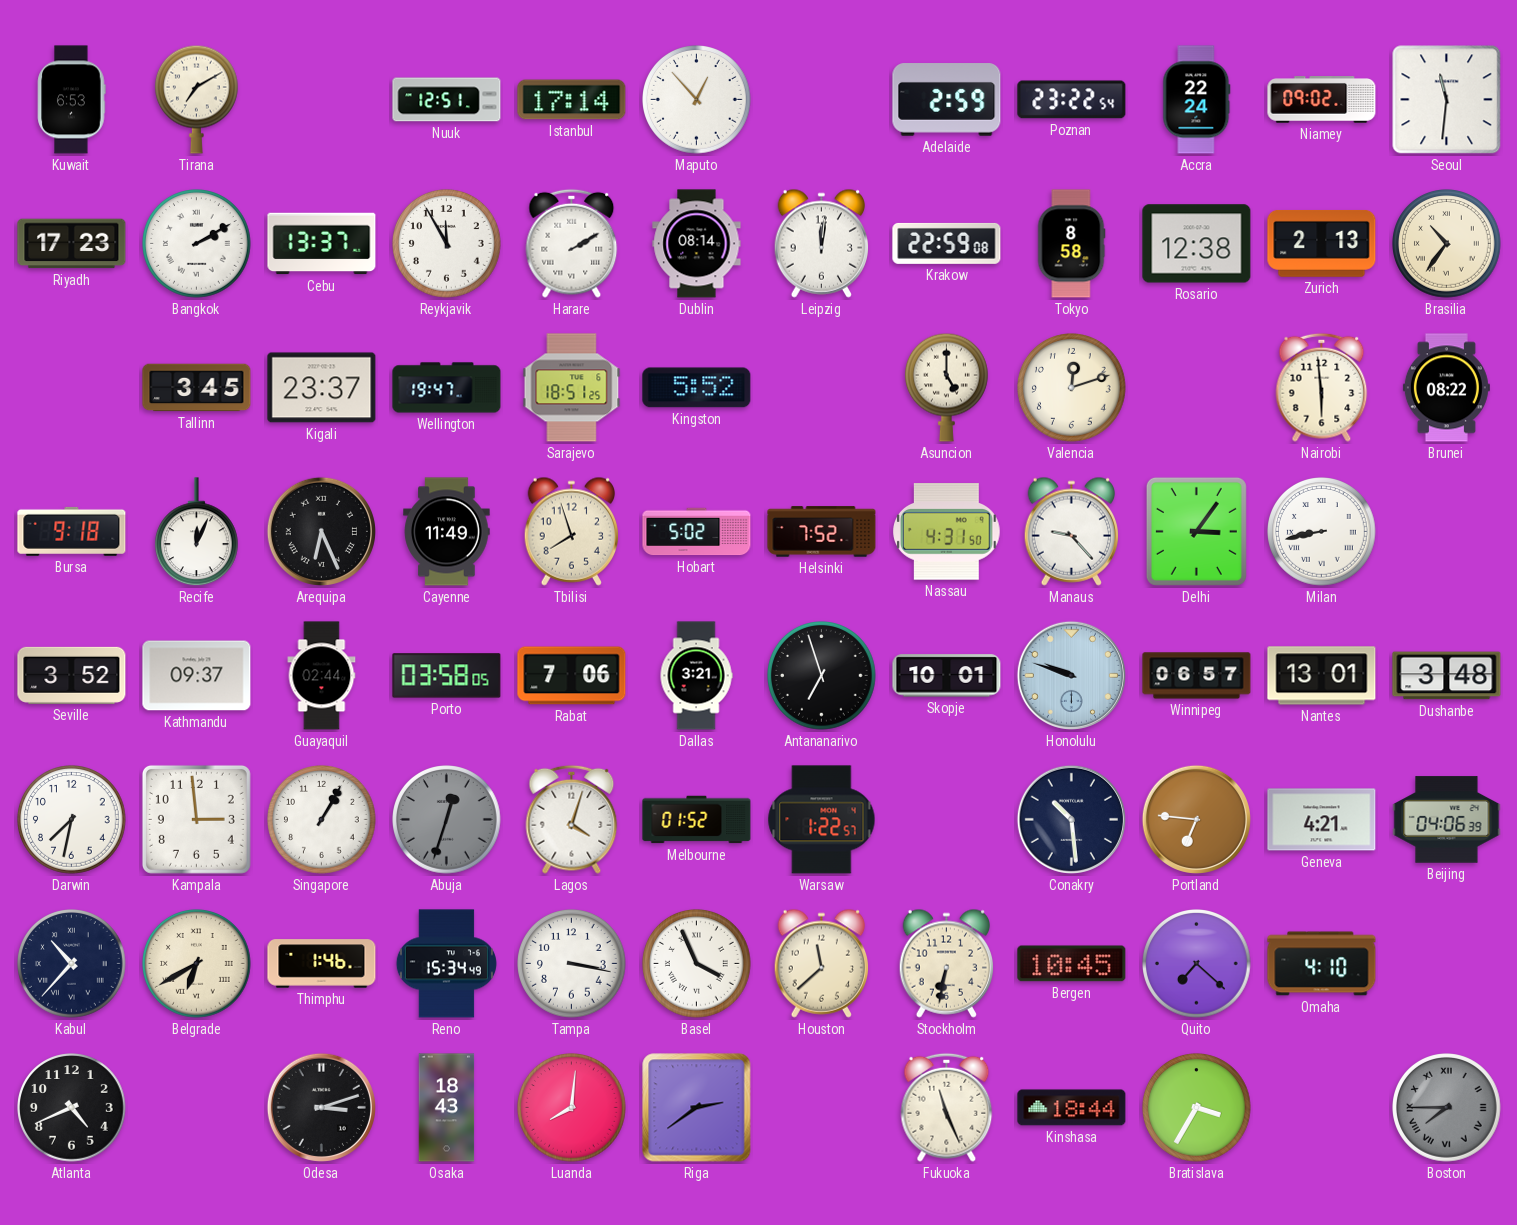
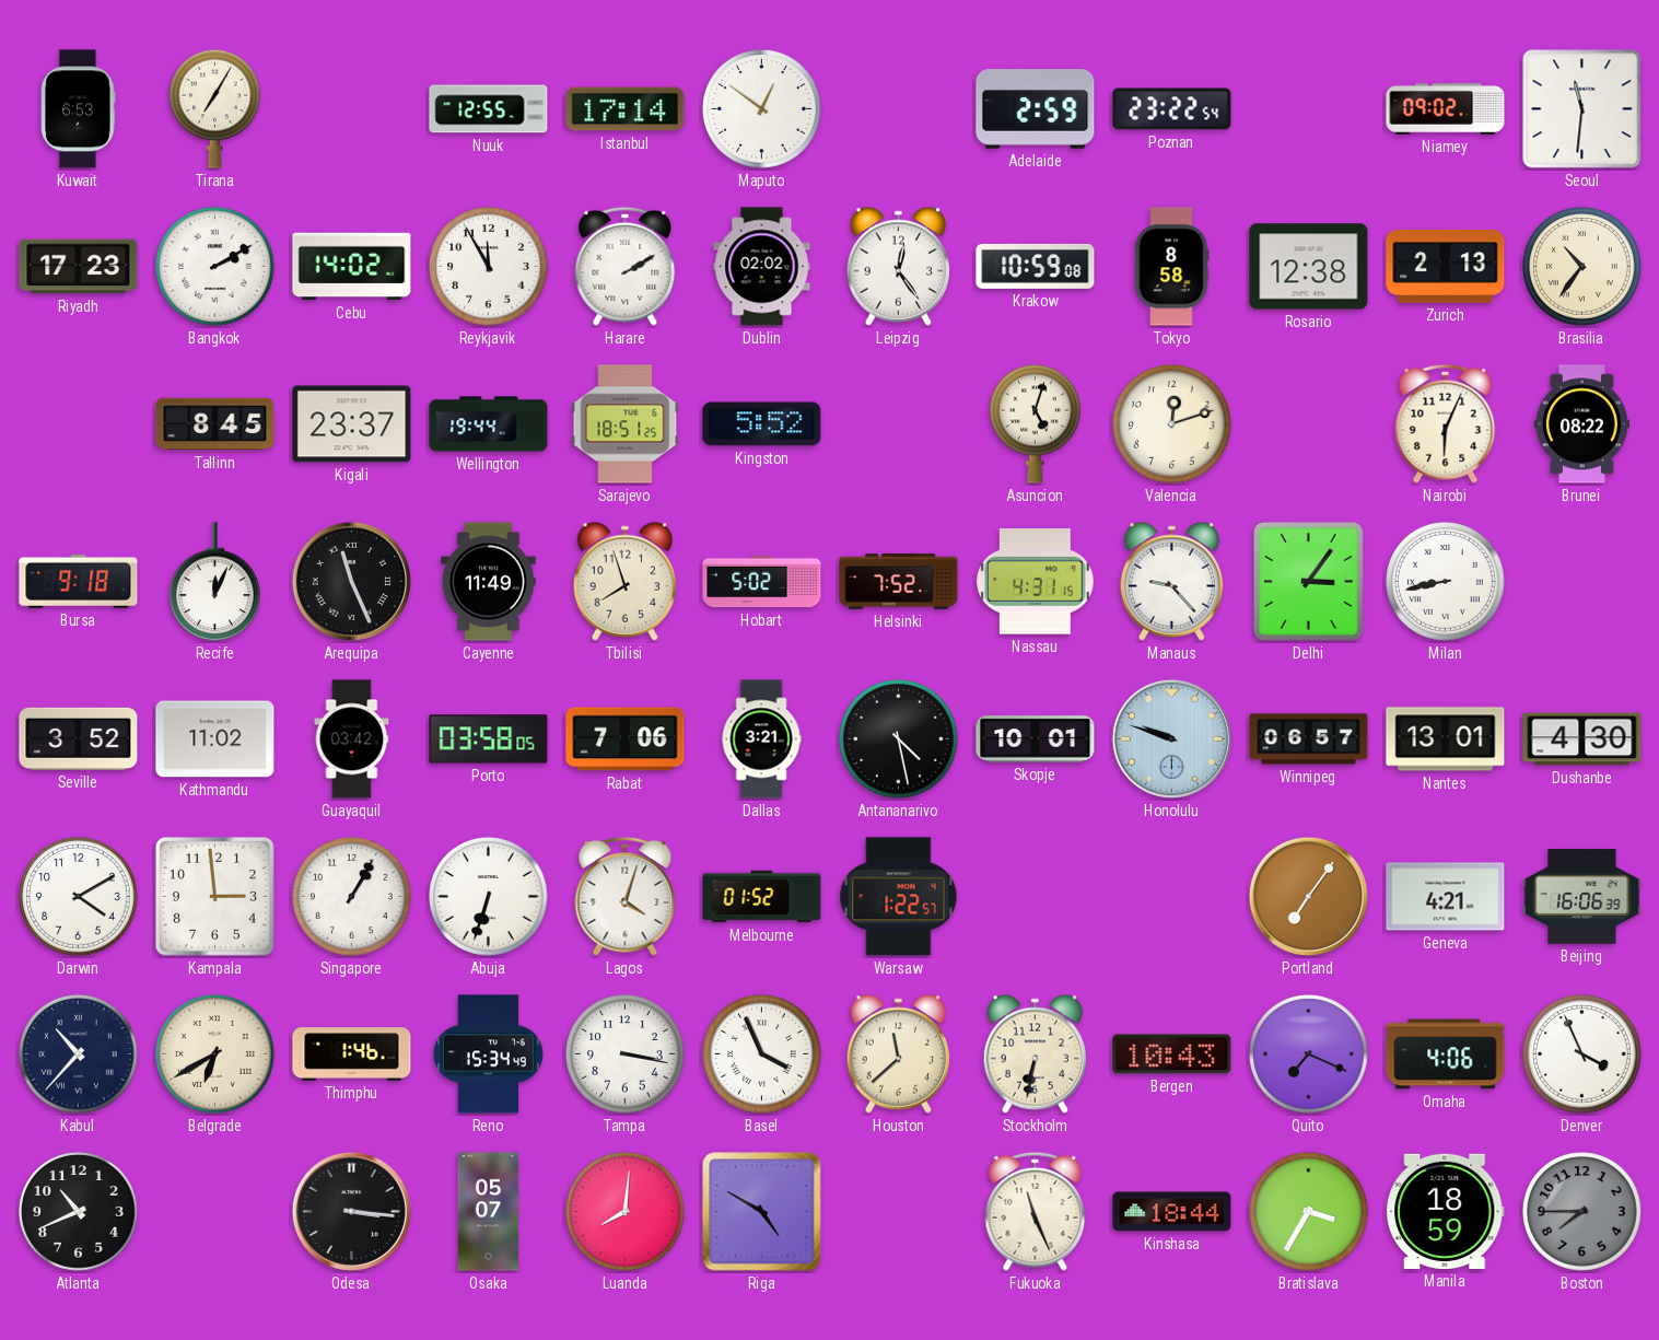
Tirana: 7:10 -> 7:05
Nuuk: 12:51 -> 12:55
Maputo: 12:53 -> 12:51
Accra: 22:24 -> none
Cebu: 13:37 -> 14:02
Dublin: 08:14 -> 02:02
Leipzig: 12:01 -> 12:24
Krakow: 22:59 -> 10:59
Tallinn: 3:45 -> 8:45
Wellington: 19:47 -> 19:44
Asuncion: 5:00 -> 5:03
Nairobi: 5:59 -> 6:04
Arequipa: 6:26 -> 11:26
Nassau: 4:31:50 -> 4:31:15
Kathmandu: 09:37 -> 11:02
Guayaquil: 02:44 -> 03:42
Antananarivo: 6:57 -> 4:28
Dushanbe: 3:48 -> 4:30
Darwin: 7:32 -> 4:10
Abuja: 12:33 -> 6:33
Abuja dial: grey -> white
Conakry: 10:29 -> none
Portland: 6:46 -> 7:06
Beijing: 04:06 -> 16:06
Bergen: 10:45 -> 10:43
Quito: 7:22 -> 7:19
Omaha: 4:10 -> 4:06
Denver: none -> 3:56
Atlanta: 4:41 -> 10:41
Odesa: 3:12 -> 3:16
Osaka: 18:43 -> 05:07
Riga: 2:39 -> 4:50
Manila: none -> 18:59
Boston numerals: Roman -> Arabic
